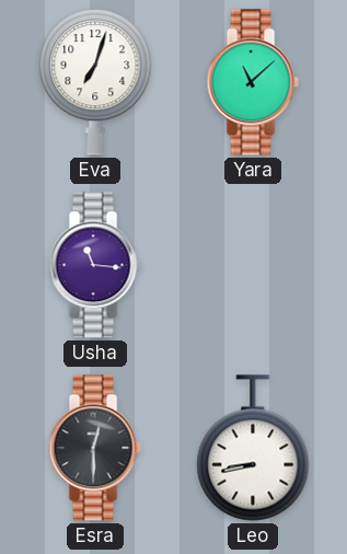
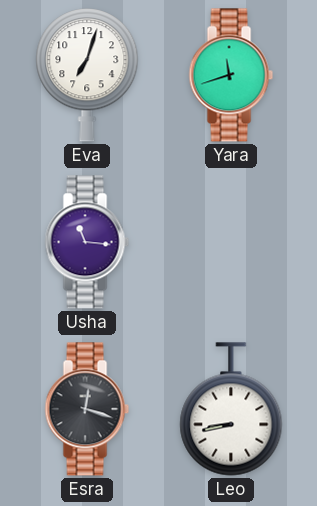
Yara: 11:08 -> 11:42
Esra: 12:30 -> 12:18
